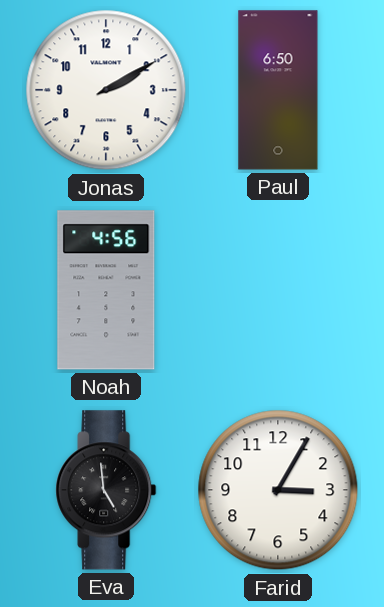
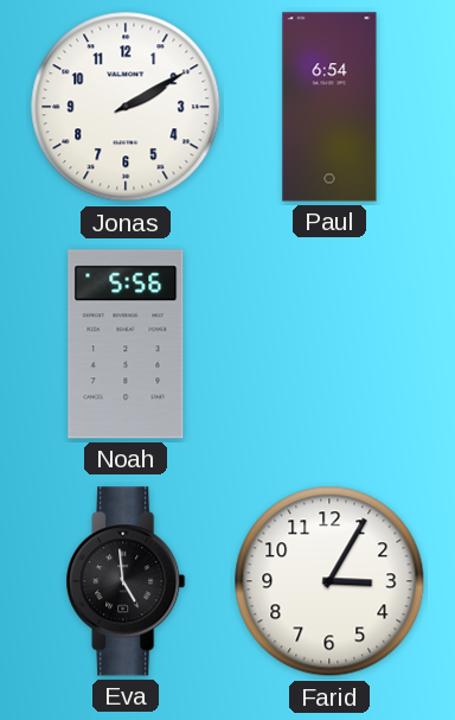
Paul: 6:50 -> 6:54
Noah: 4:56 -> 5:56
